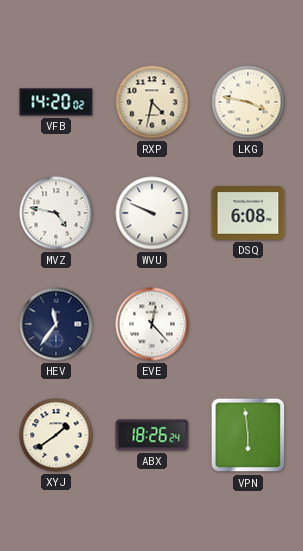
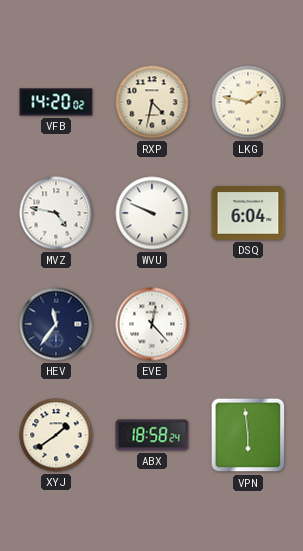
LKG: 3:47 -> 1:47
DSQ: 6:08 -> 6:04
ABX: 18:26 -> 18:58
